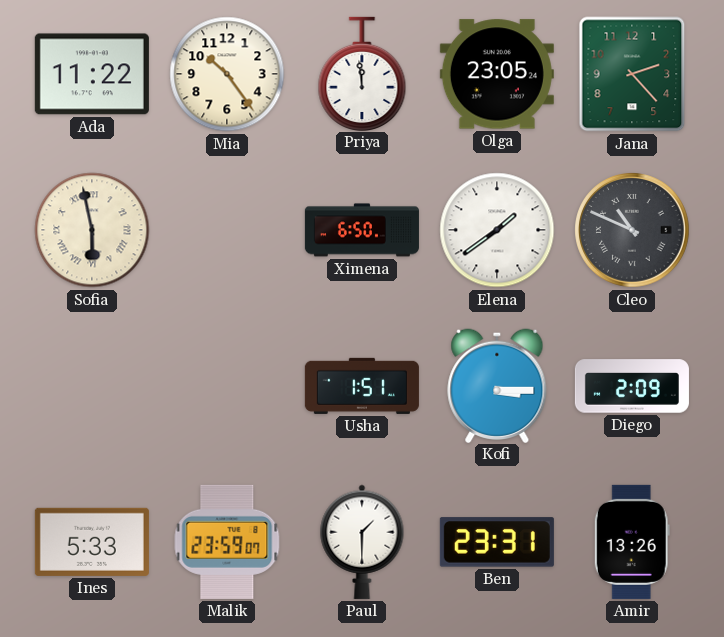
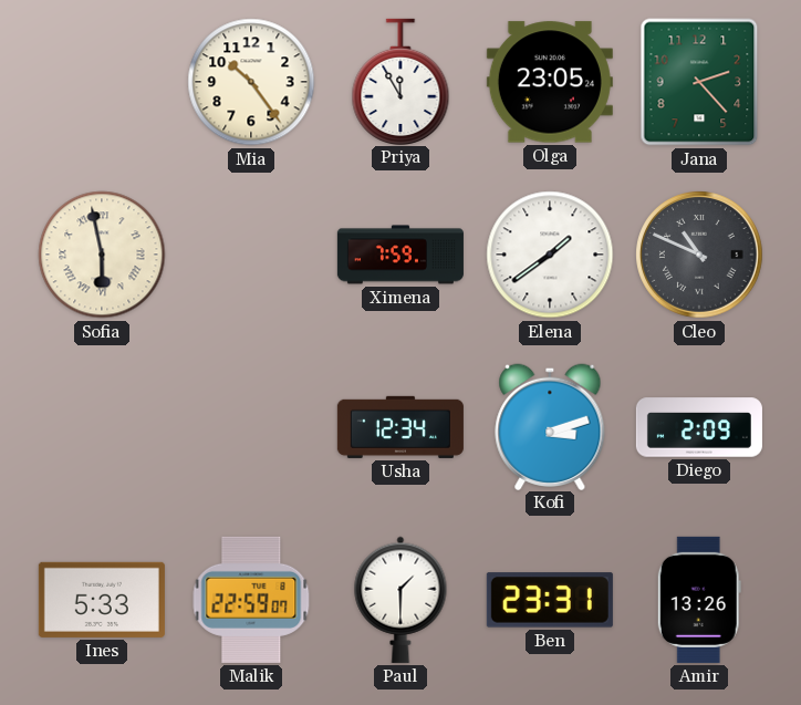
Ada: 11:22 -> none
Priya: 11:59 -> 11:55
Ximena: 6:50 -> 7:59
Usha: 1:51 -> 12:34
Kofi: 3:15 -> 3:12
Malik: 23:59 -> 22:59
